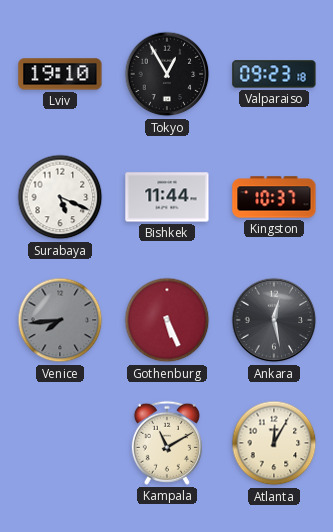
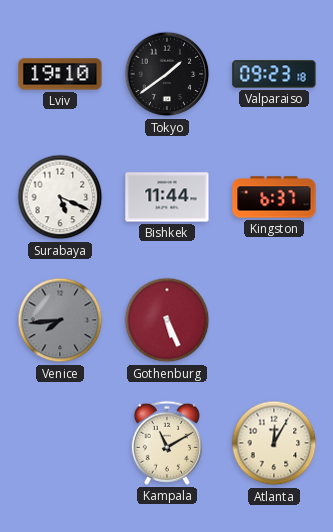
Tokyo: 12:55 -> 1:39
Kingston: 10:37 -> 6:37
Ankara: 12:28 -> none
